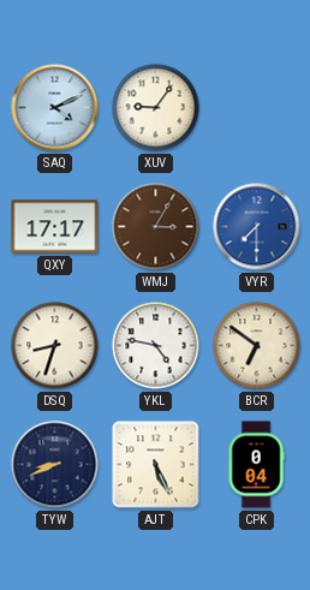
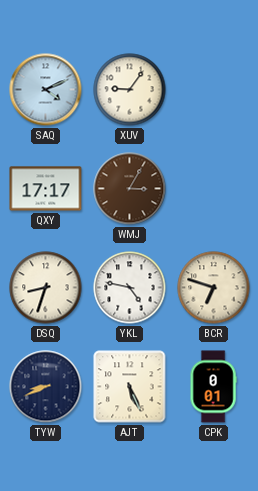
VYR: 7:30 -> none
BCR: 6:51 -> 6:48
CPK: 0:04 -> 0:01
